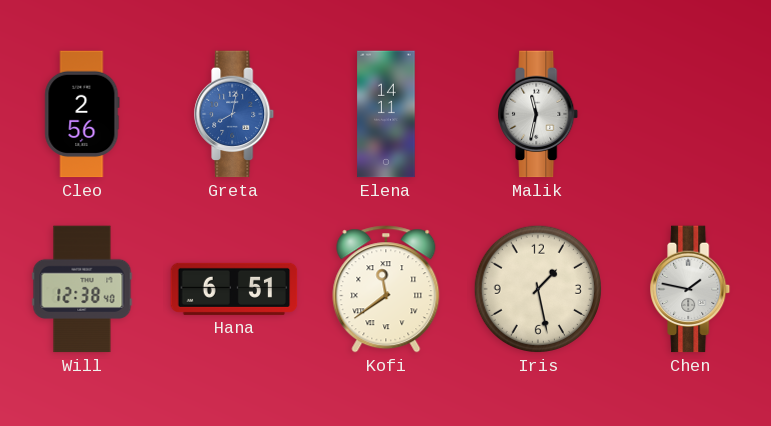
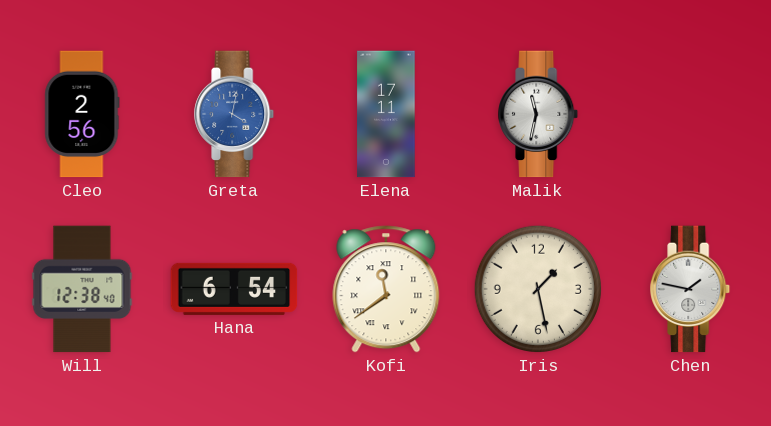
Greta: 8:02 -> 4:02
Elena: 14:11 -> 17:11
Hana: 6:51 -> 6:54
